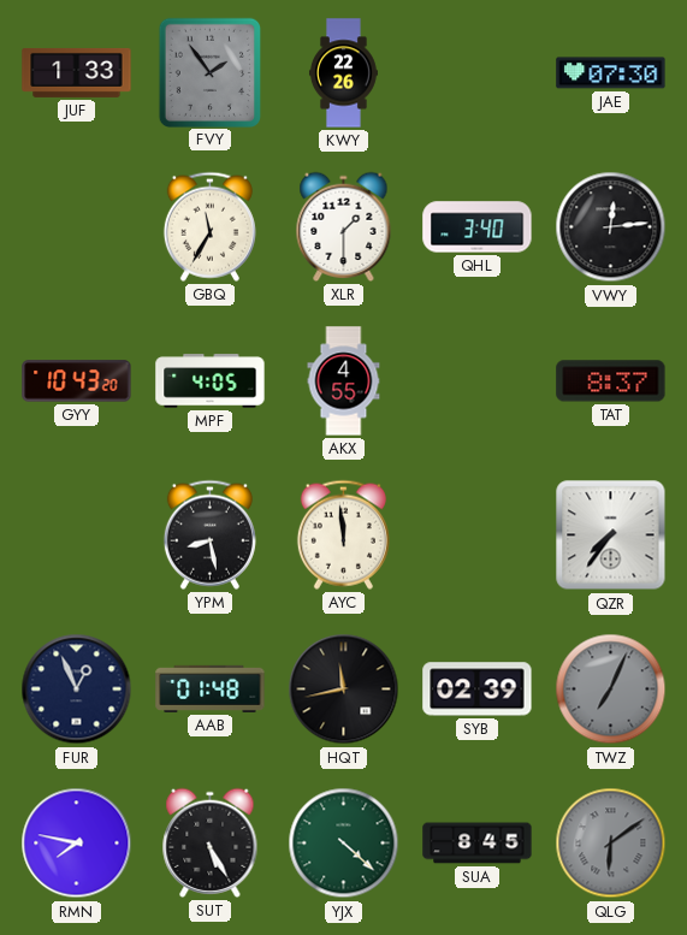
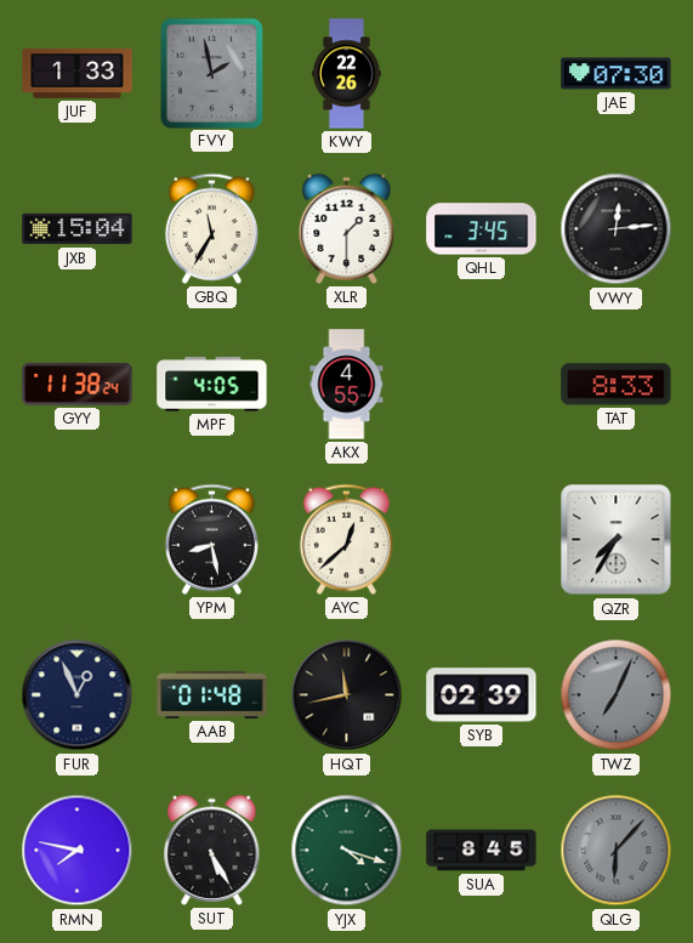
FVY: 1:54 -> 1:58
JXB: none -> 15:04
QHL: 3:40 -> 3:45
GYY: 10:43 -> 11:38
TAT: 8:37 -> 8:33
AYC: 11:59 -> 12:38
QZR: 7:36 -> 7:35
YJX: 4:22 -> 4:18
QLG: 6:09 -> 6:07
